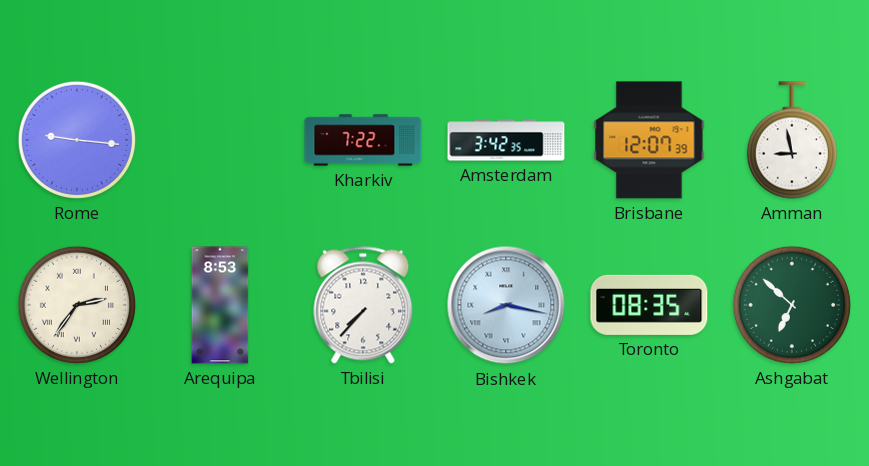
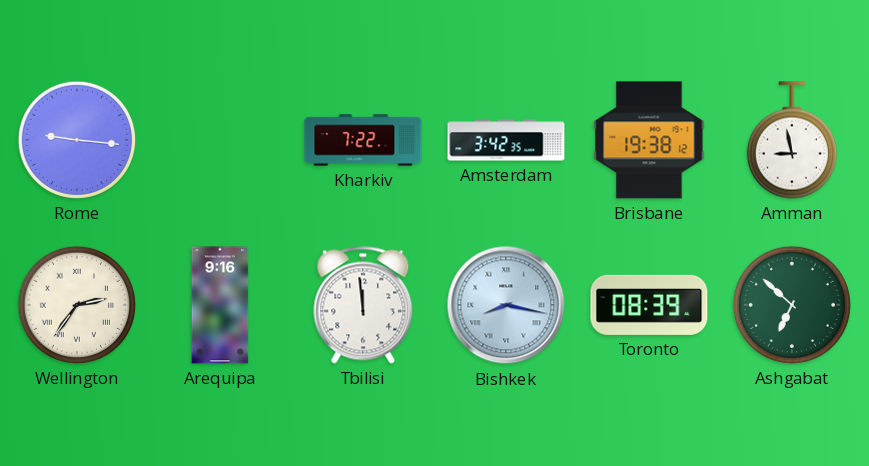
Brisbane: 12:07 -> 19:38
Arequipa: 8:53 -> 9:16
Tbilisi: 7:37 -> 11:59
Toronto: 08:35 -> 08:39
